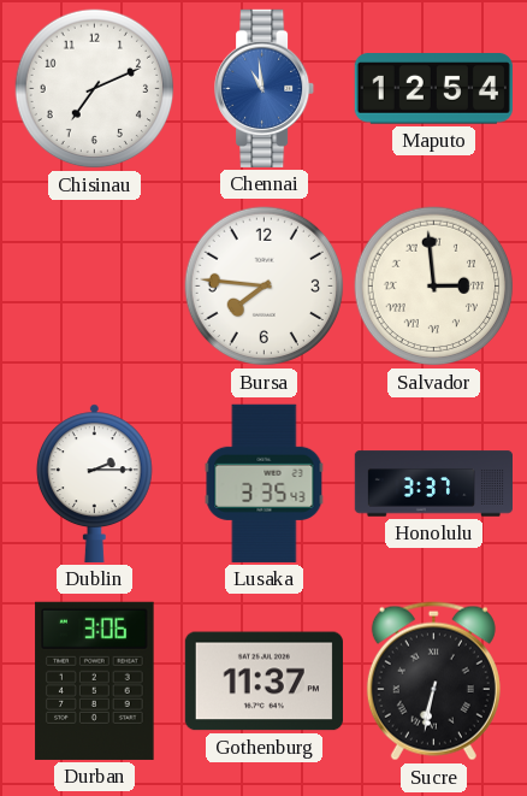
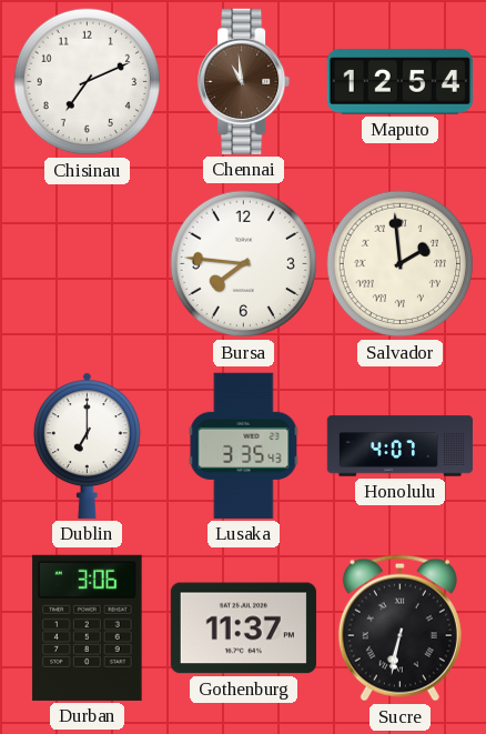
Chennai dial: blue -> brown
Salvador: 2:59 -> 1:59
Dublin: 2:15 -> 7:00
Honolulu: 3:37 -> 4:07
